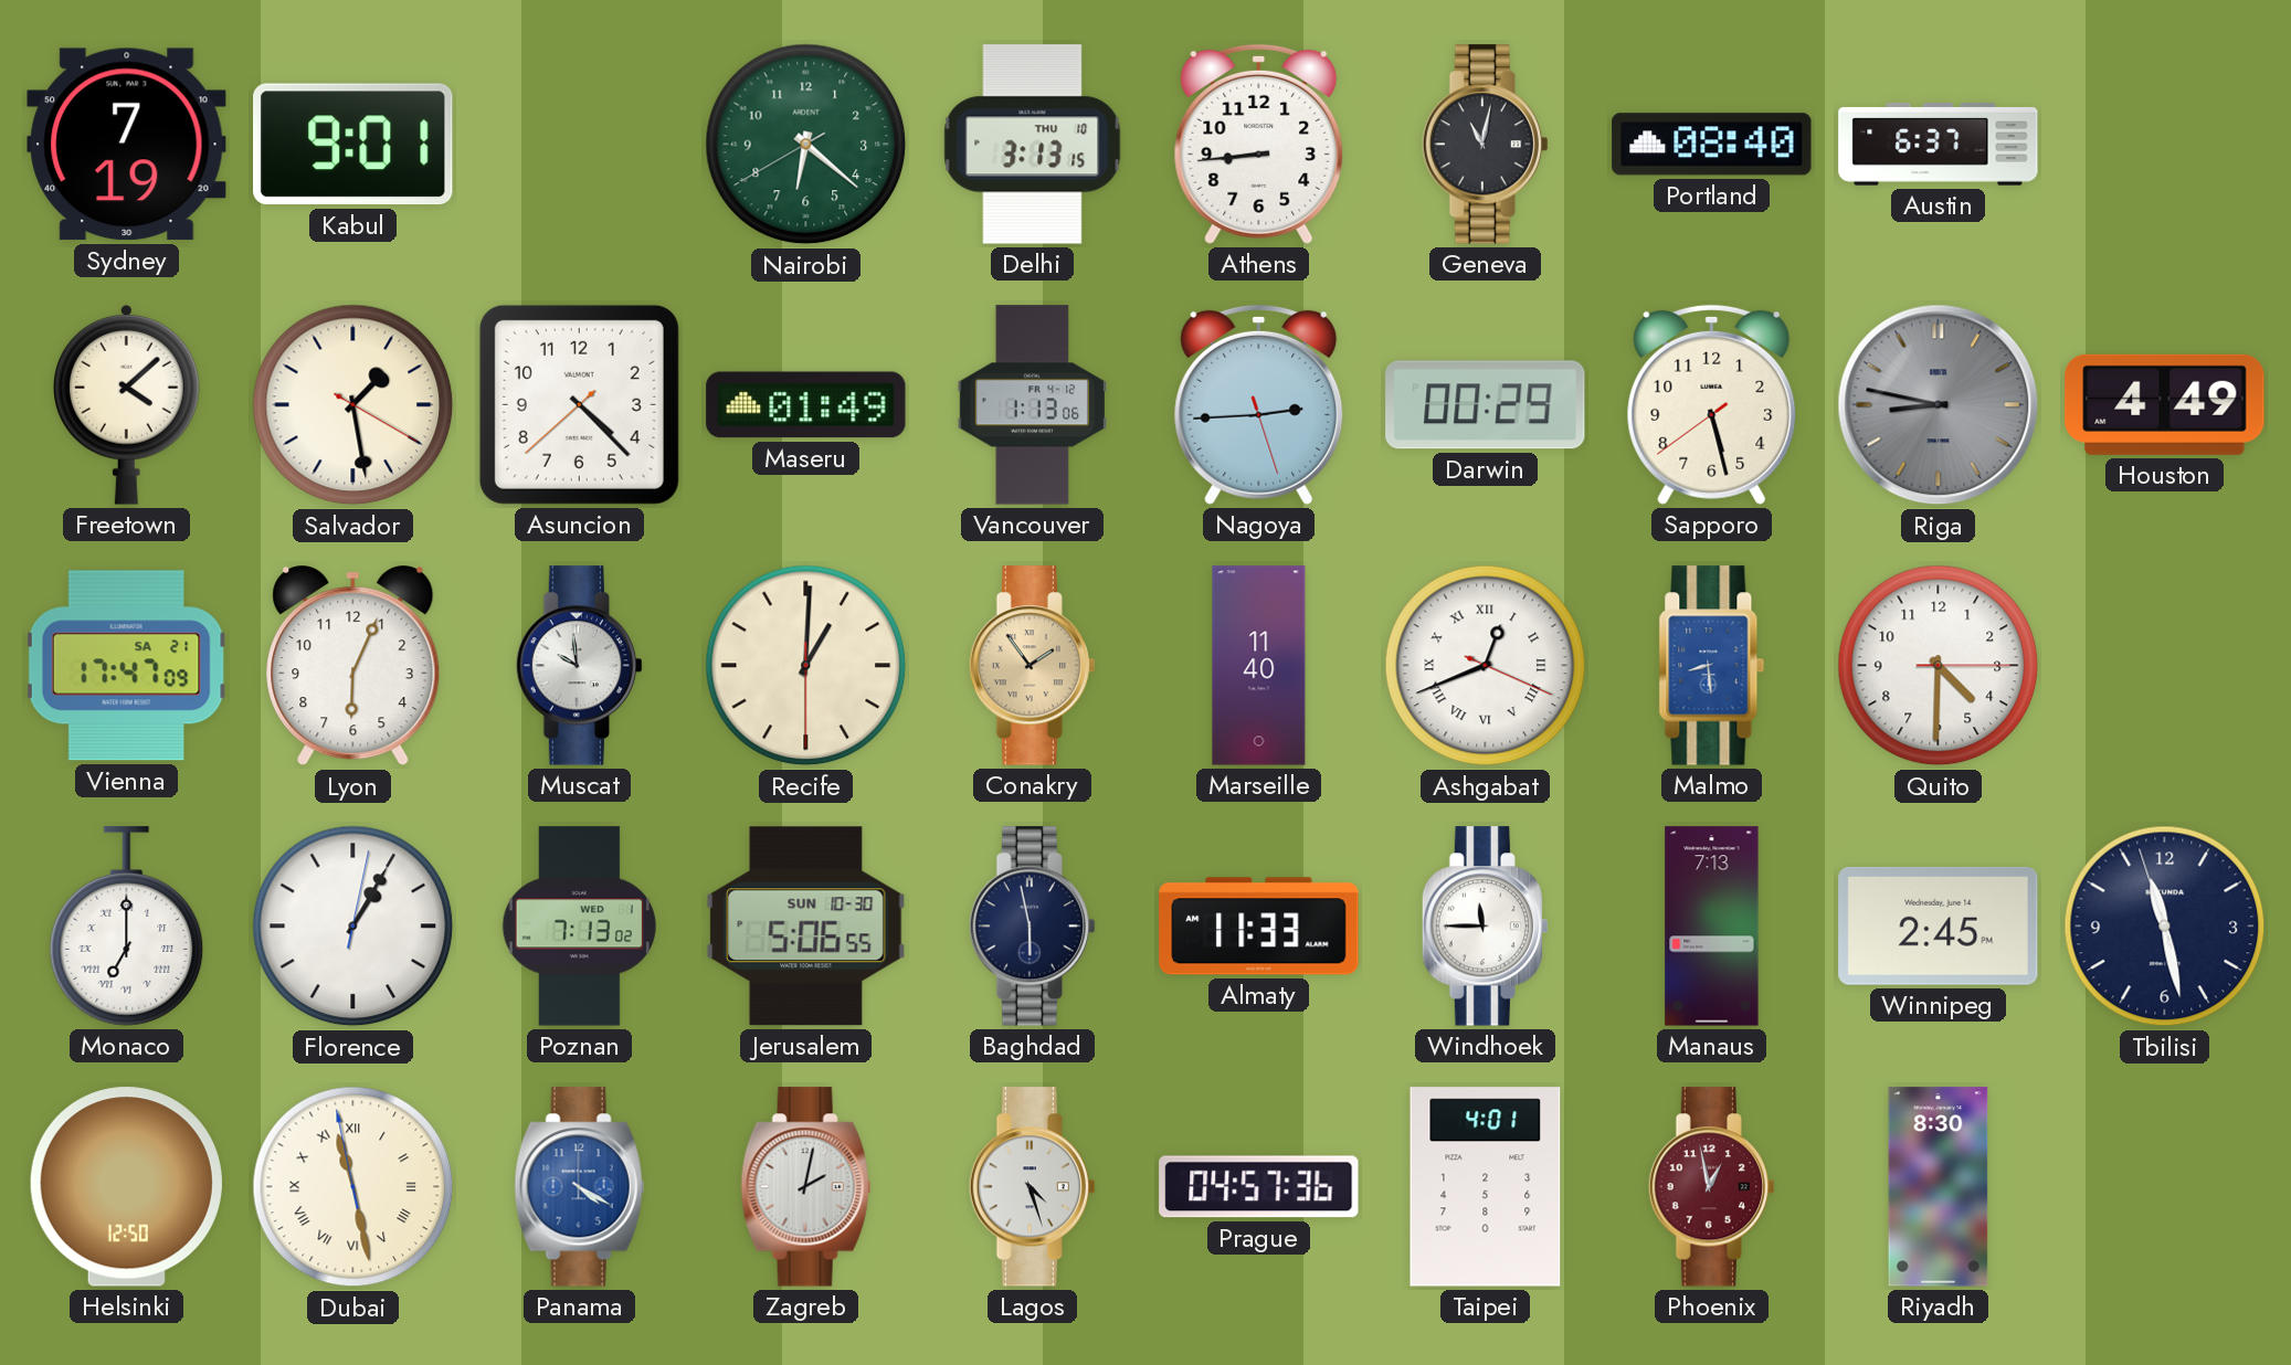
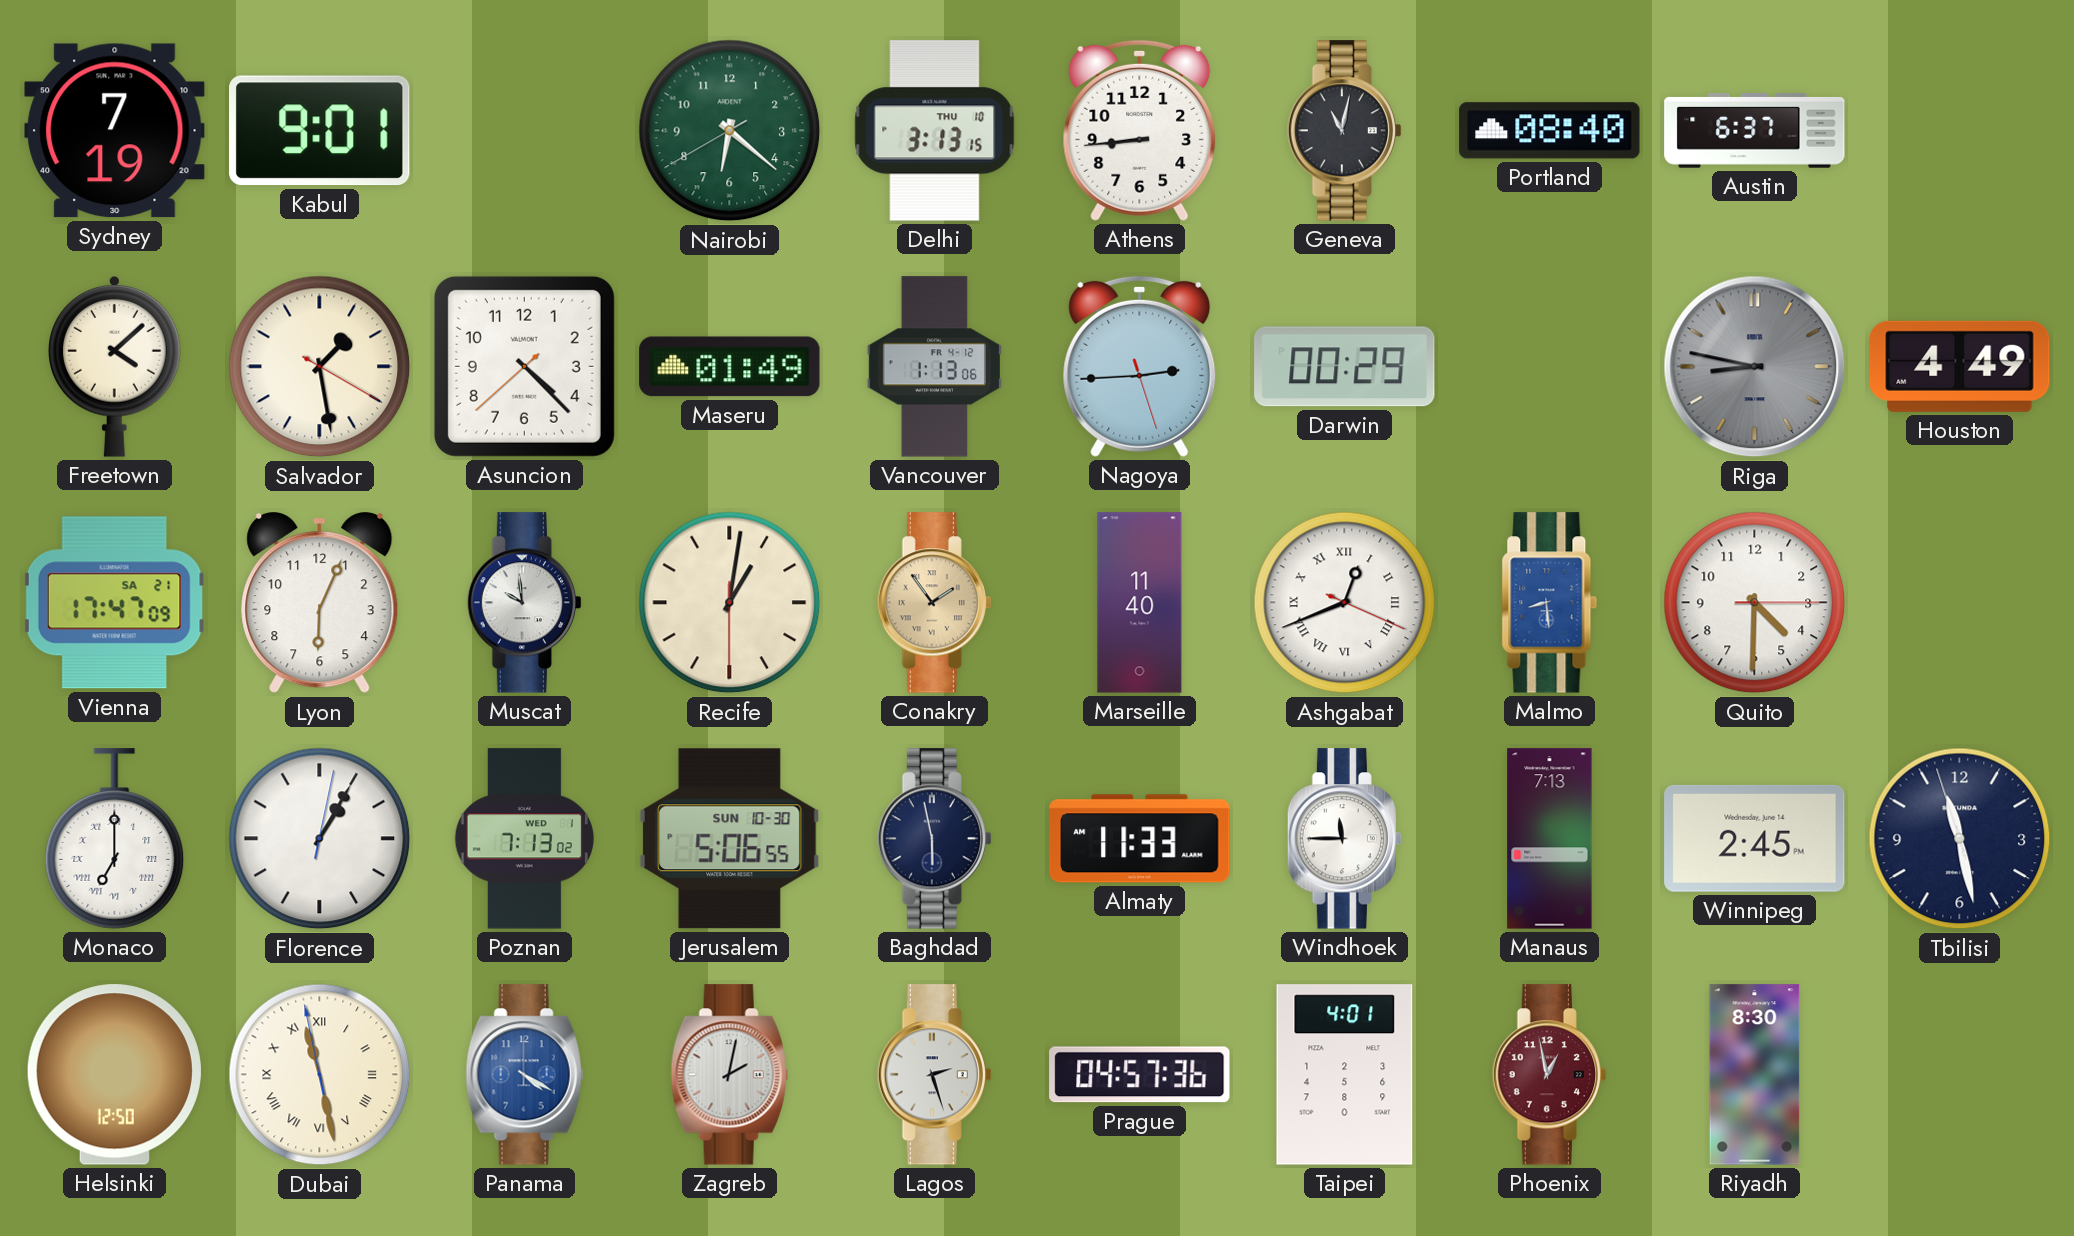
Sapporo: 5:27 -> none
Recife: 1:00 -> 1:01
Lagos: 4:27 -> 2:27
